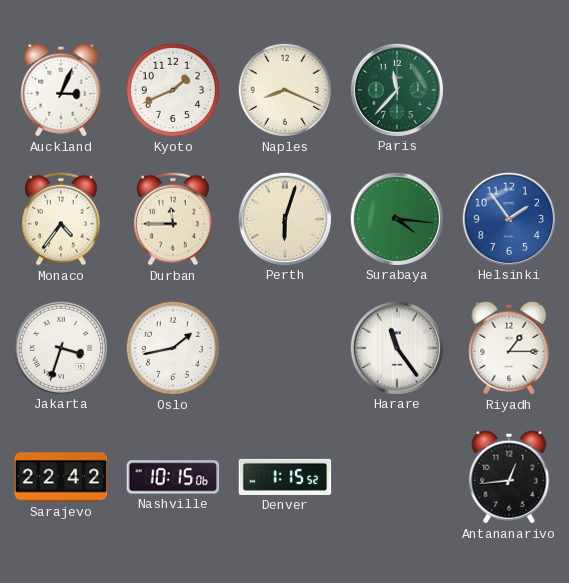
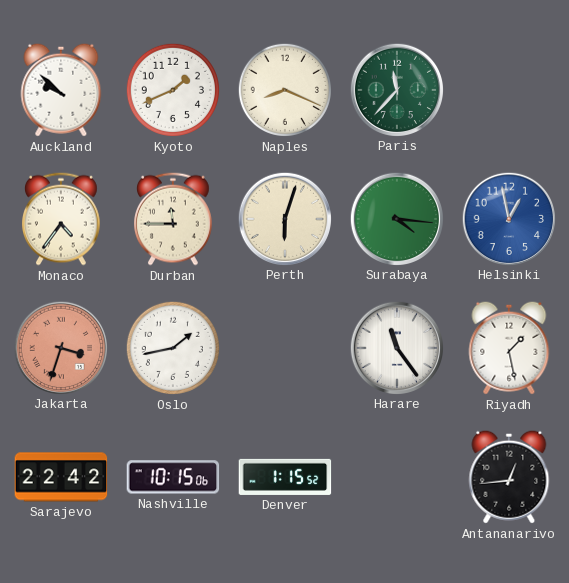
Auckland: 3:04 -> 9:52
Helsinki: 1:54 -> 12:58
Jakarta dial: white -> salmon
Riyadh: 1:15 -> 1:28
